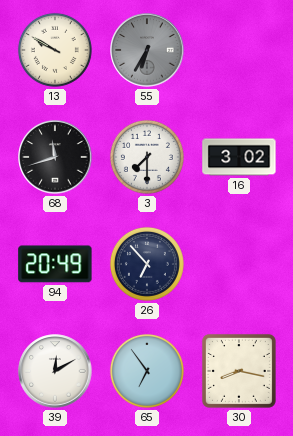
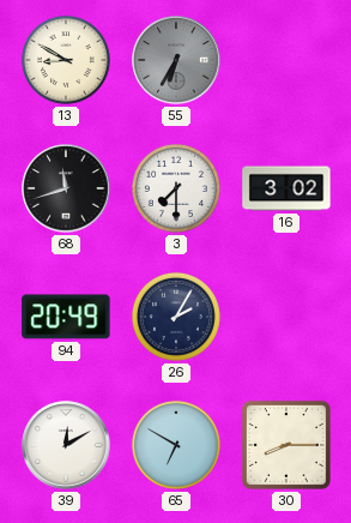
13: 9:50 -> 8:50
26: 6:53 -> 2:05
65: 6:54 -> 6:50
30: 8:17 -> 8:15
